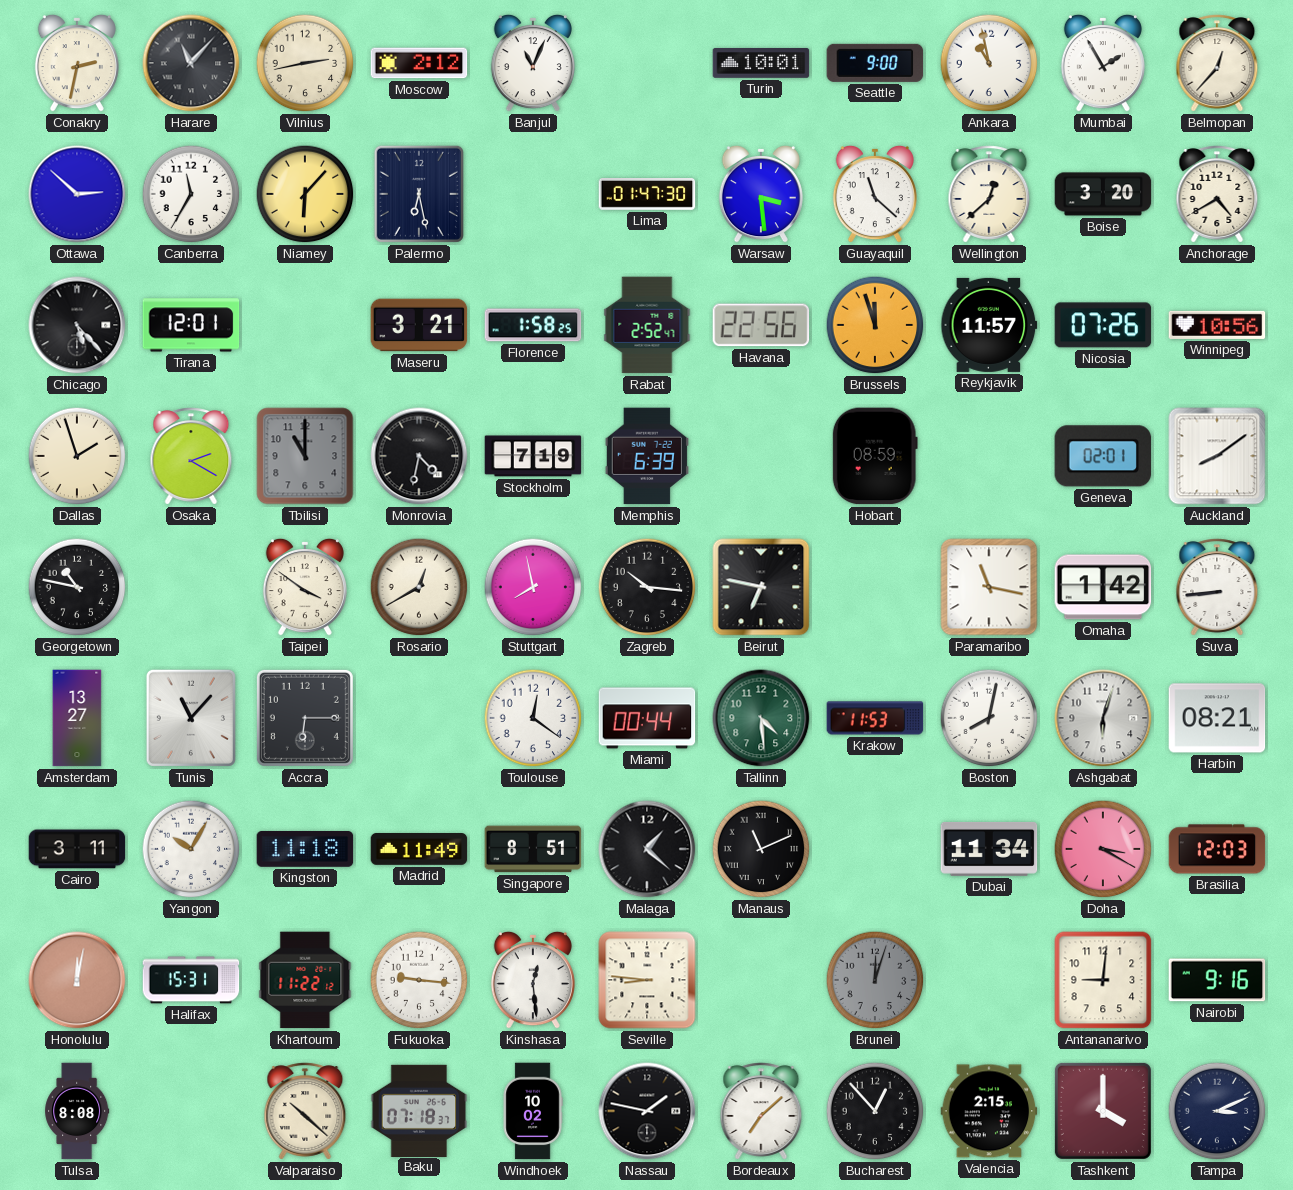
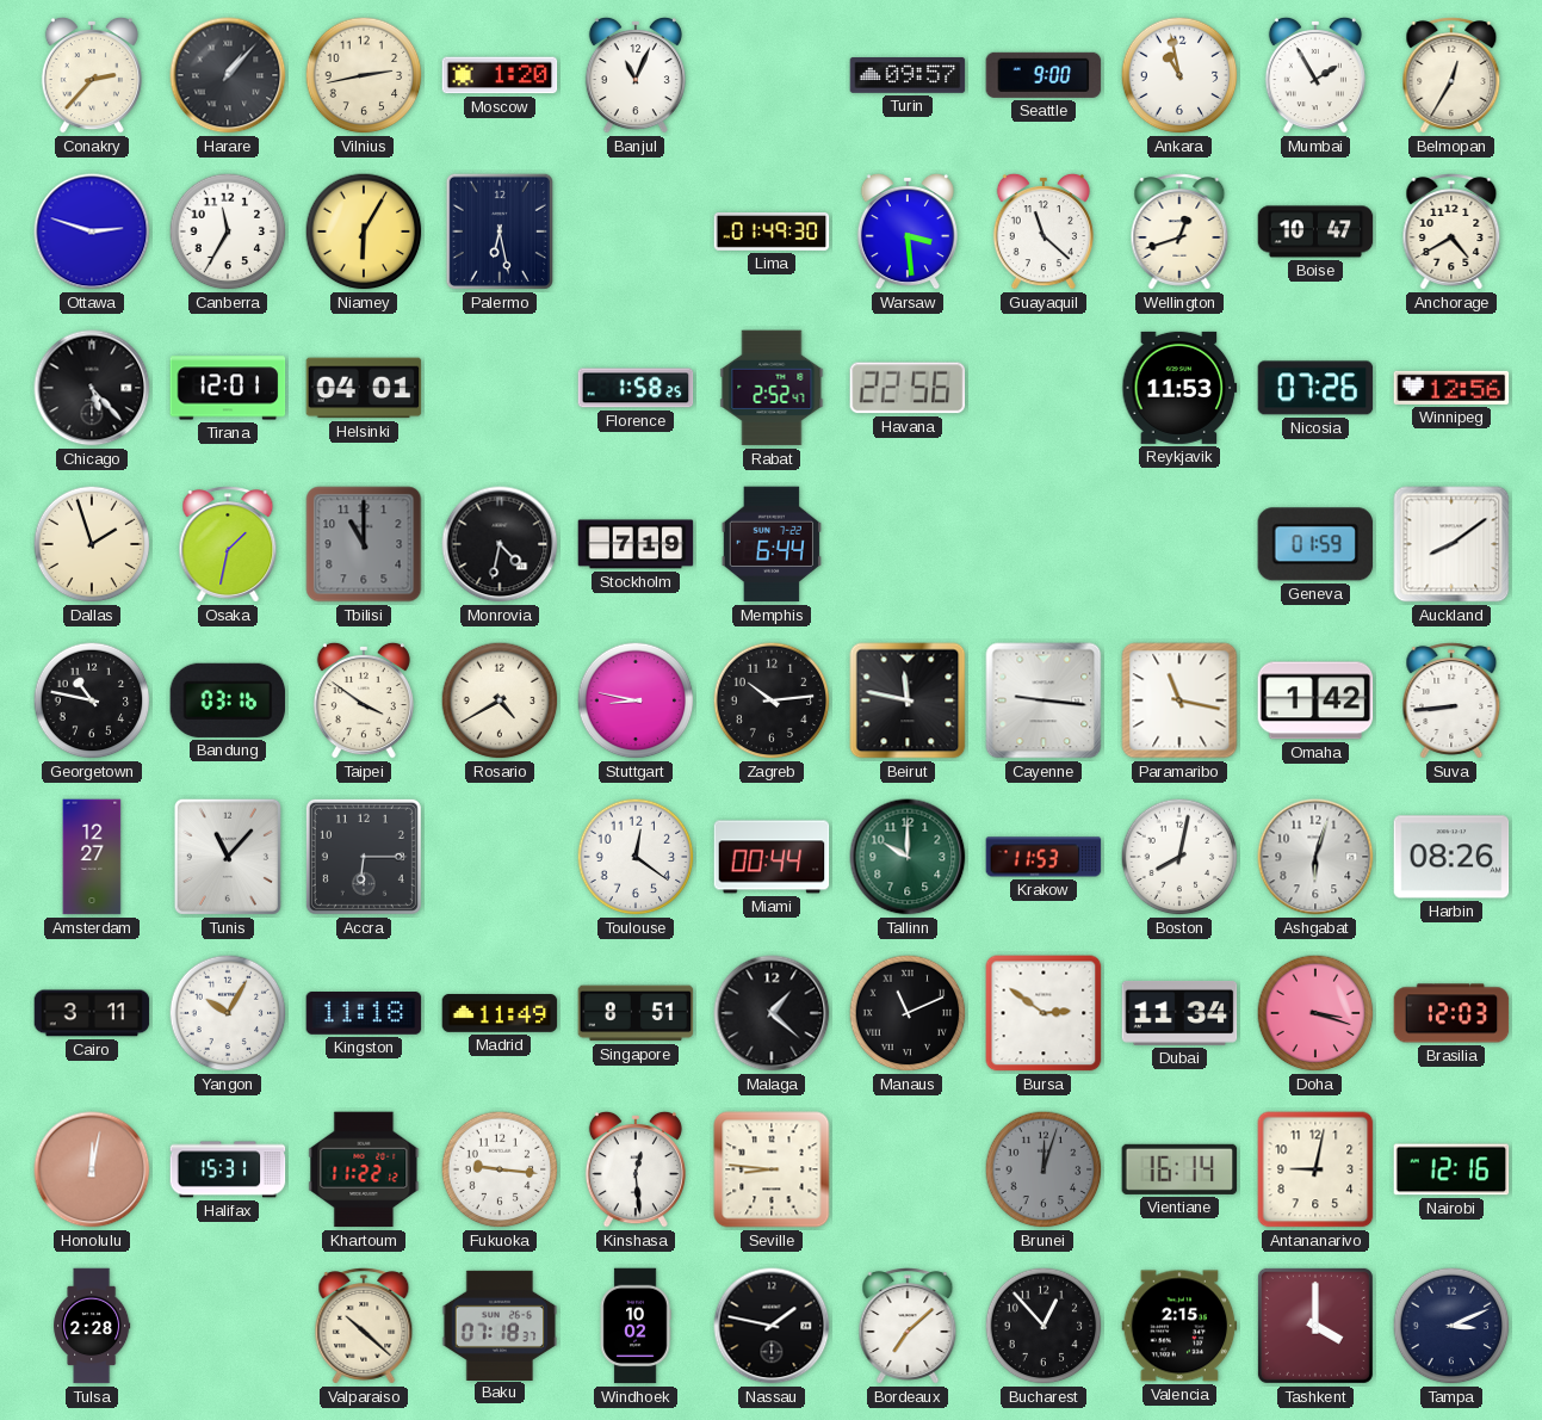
Conakry: 2:32 -> 2:37
Harare: 11:07 -> 1:07
Moscow: 2:12 -> 1:20
Turin: 10:01 -> 09:57
Belmopan: 12:37 -> 12:35
Ottawa: 2:52 -> 2:48
Niamey: 6:07 -> 6:05
Lima: 01:47 -> 01:49
Wellington: 12:38 -> 12:42
Boise: 3:20 -> 10:47
Helsinki: none -> 04:01
Maseru: 3:21 -> none
Brussels: 11:57 -> none
Reykjavik: 11:57 -> 11:53
Winnipeg: 10:56 -> 12:56
Osaka: 2:20 -> 1:32
Memphis: 6:39 -> 6:44
Hobart: 08:59 -> none
Geneva: 02:01 -> 01:59
Bandung: none -> 03:16
Rosario: 12:40 -> 4:40
Stuttgart: 7:58 -> 8:47
Zagreb: 10:16 -> 10:14
Beirut: 6:47 -> 11:47
Cayenne: none -> 9:16
Amsterdam: 13:27 -> 12:27
Tallinn: 4:29 -> 10:00
Harbin: 08:21 -> 08:26
Bursa: none -> 2:51
Doha: 3:20 -> 3:18
Vientiane: none -> 16:14
Antananarivo: 9:01 -> 9:02
Nairobi: 9:16 -> 12:16
Tulsa: 8:08 -> 2:28
